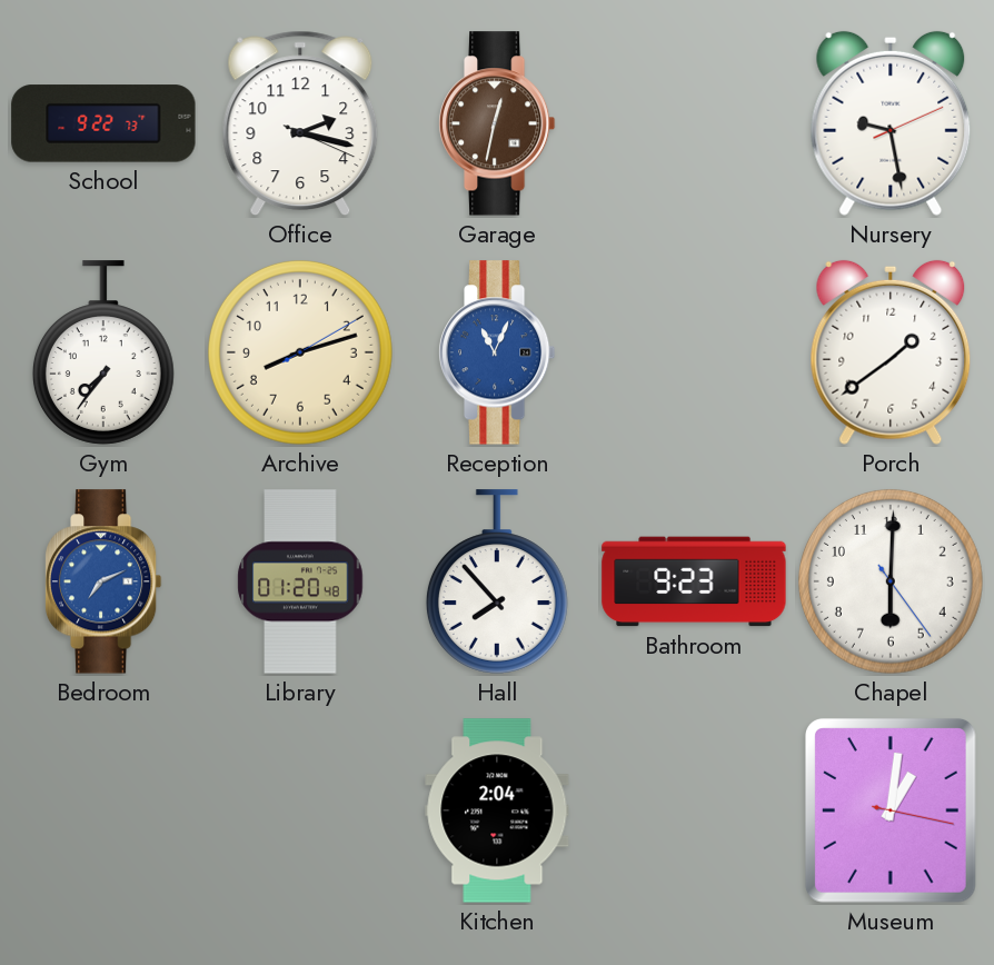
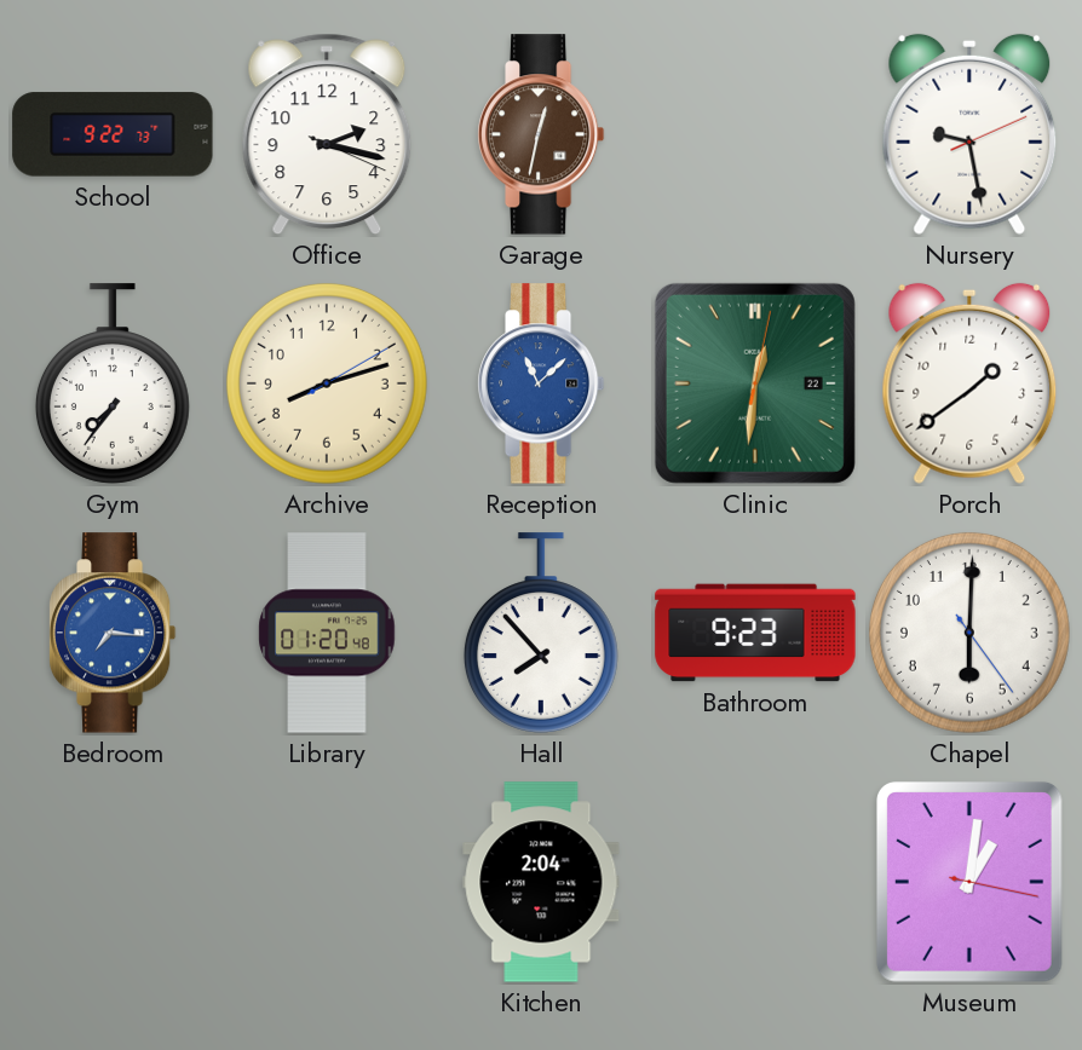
Reception: 11:04 -> 11:08
Clinic: none -> 12:31
Bedroom: 7:11 -> 7:16
